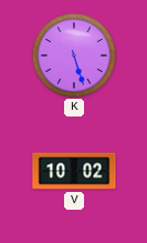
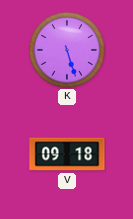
V: 10:02 -> 09:18
